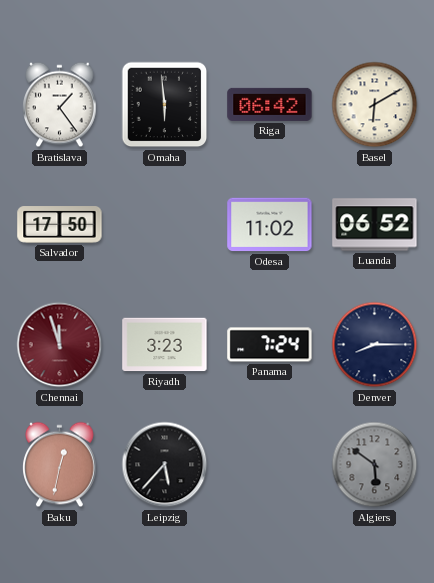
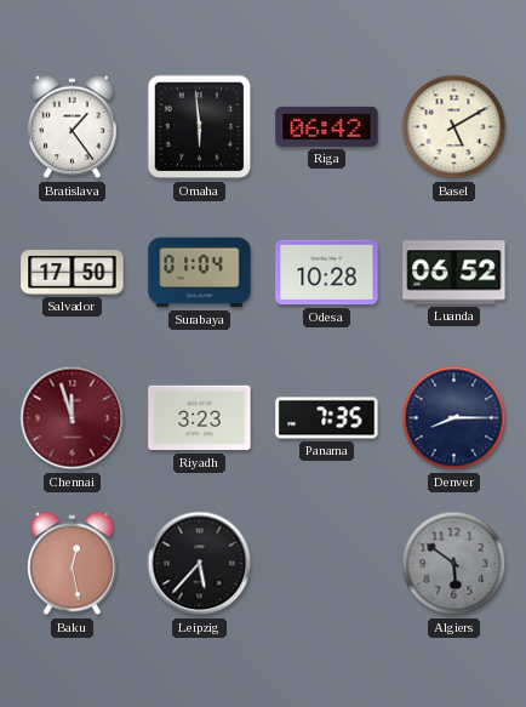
Basel: 6:10 -> 5:10
Surabaya: none -> 01:04
Odesa: 11:02 -> 10:28
Panama: 7:24 -> 7:35
Baku: 12:32 -> 12:28
